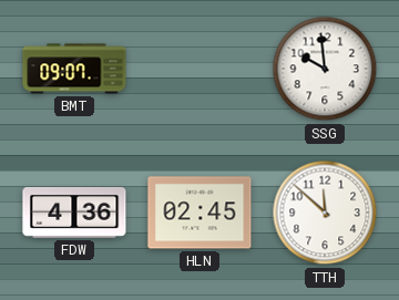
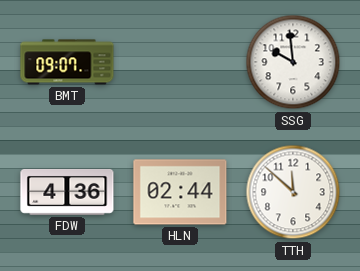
HLN: 02:45 -> 02:44
